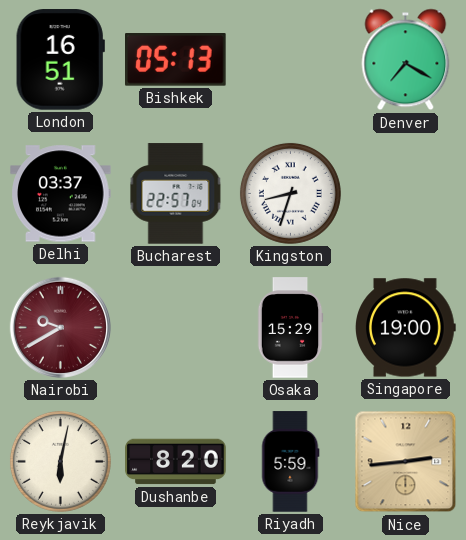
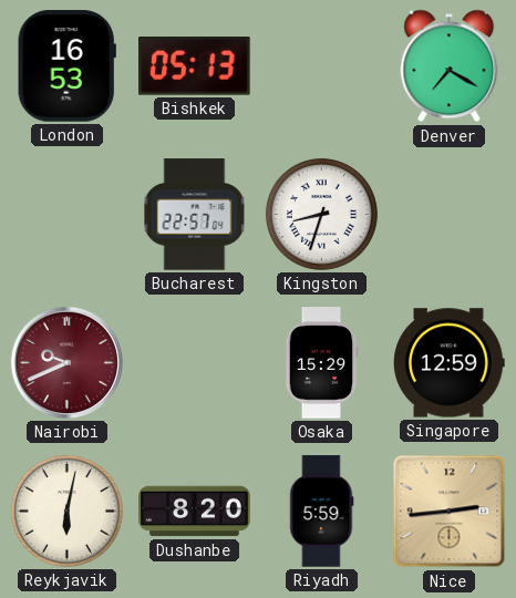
London: 16:51 -> 16:53
Delhi: 03:37 -> none
Nairobi: 9:40 -> 9:41
Singapore: 19:00 -> 12:59
